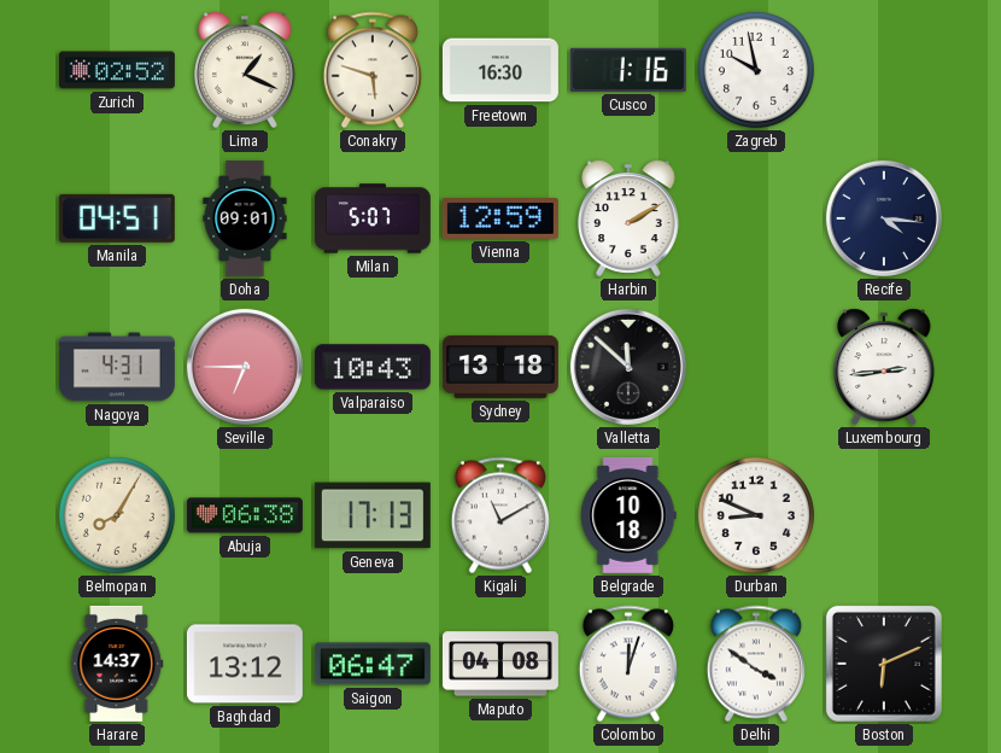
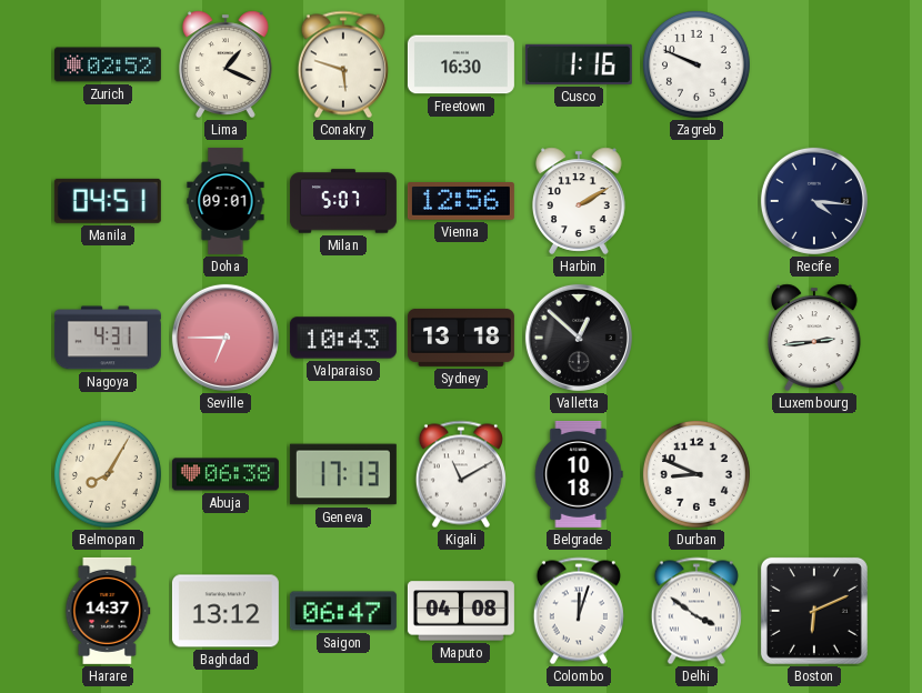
Zagreb: 9:58 -> 9:49
Vienna: 12:59 -> 12:56
Valletta: 11:52 -> 12:52
